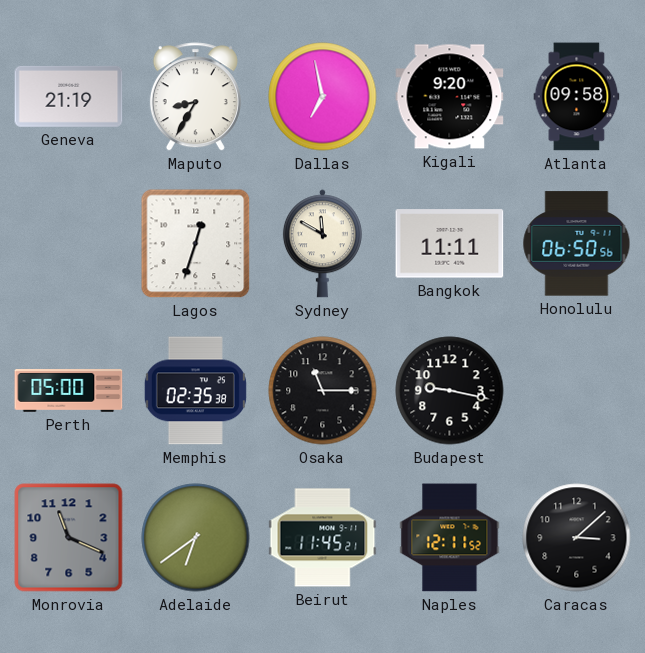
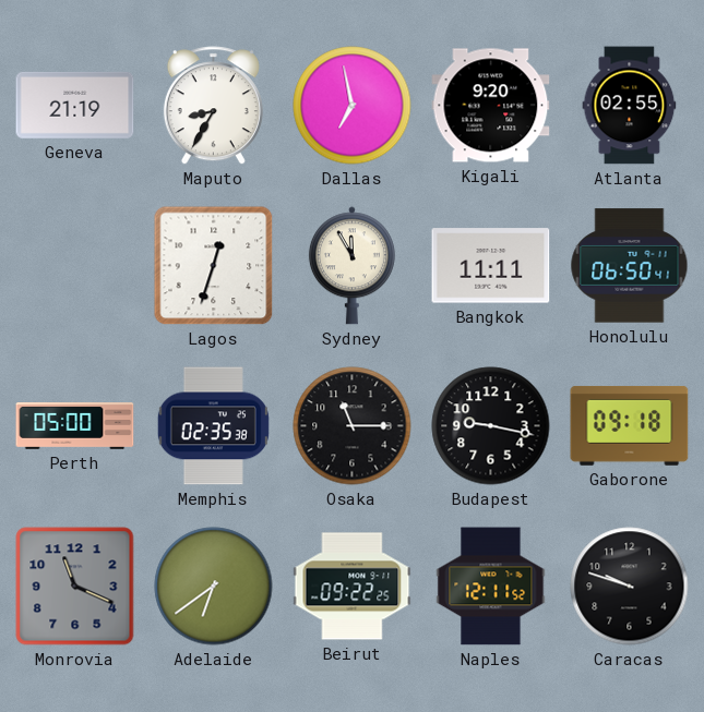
Atlanta: 09:58 -> 02:55
Sydney: 11:50 -> 11:55
Honolulu: 06:50:56 -> 06:50:41
Gaborone: none -> 09:18
Beirut: 11:45 -> 09:22
Caracas: 3:08 -> 9:48
